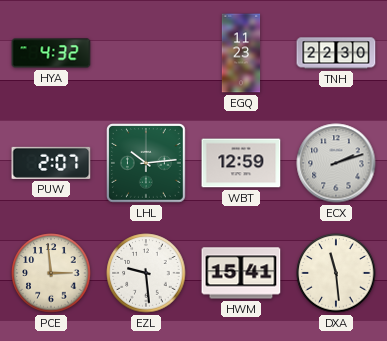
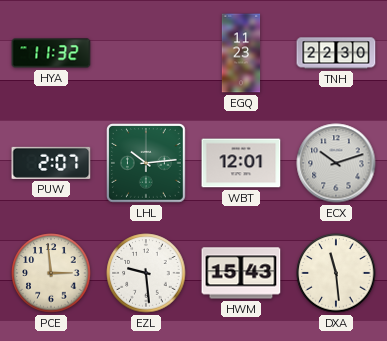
HYA: 4:32 -> 11:32
WBT: 12:59 -> 12:01
ECX: 2:12 -> 10:12
HWM: 15:41 -> 15:43
